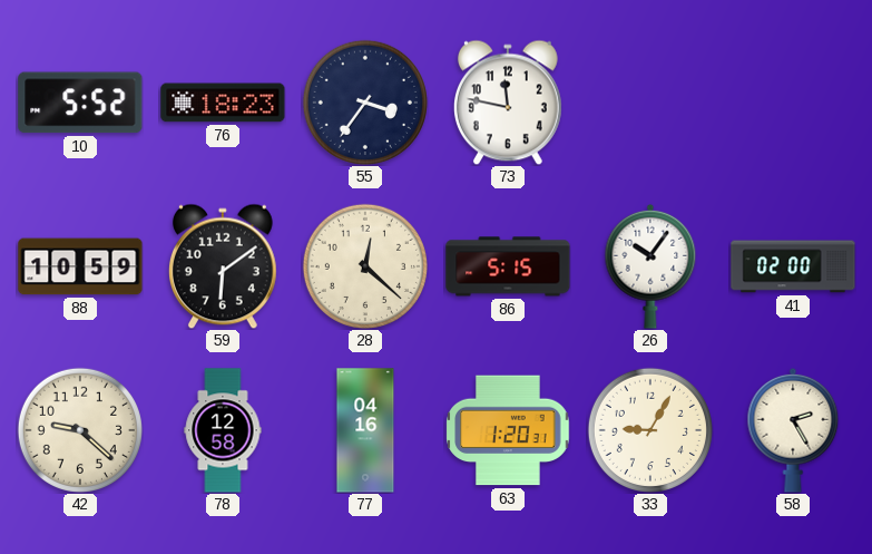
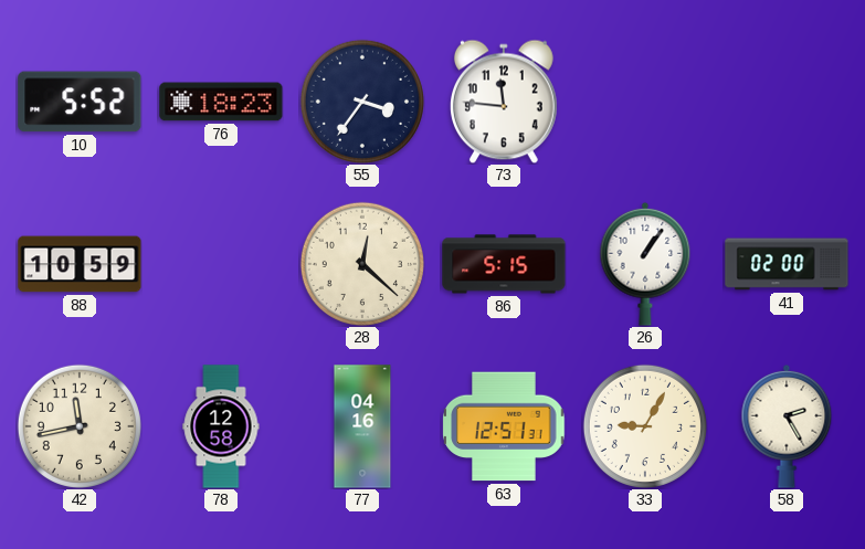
73: 11:47 -> 11:46
59: 6:09 -> none
26: 10:06 -> 1:06
42: 9:22 -> 11:43
63: 1:20 -> 12:51
